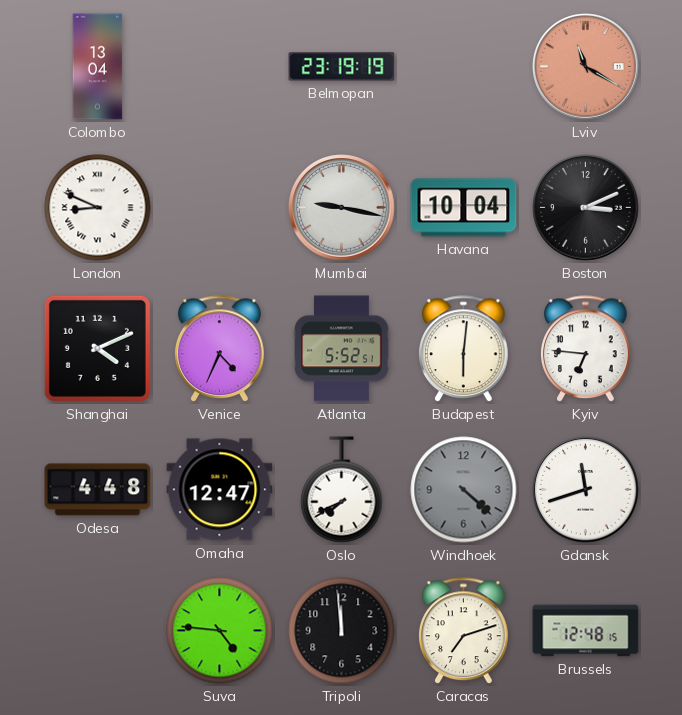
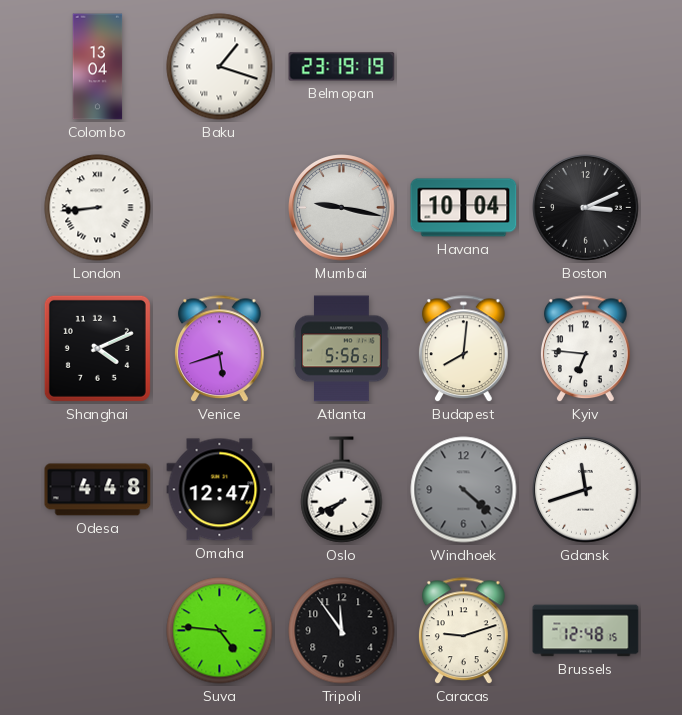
Baku: none -> 1:18
Lviv: 11:20 -> none
London: 8:49 -> 8:44
Venice: 4:34 -> 5:42
Atlanta: 5:52 -> 5:56
Budapest: 6:01 -> 8:01
Tripoli: 11:59 -> 11:54
Caracas: 7:12 -> 9:12
